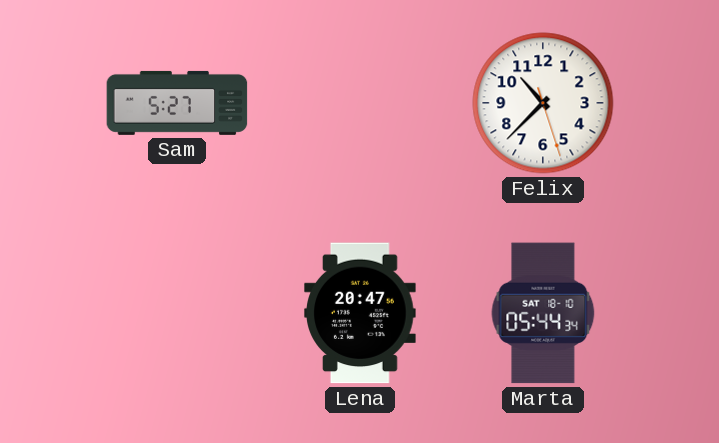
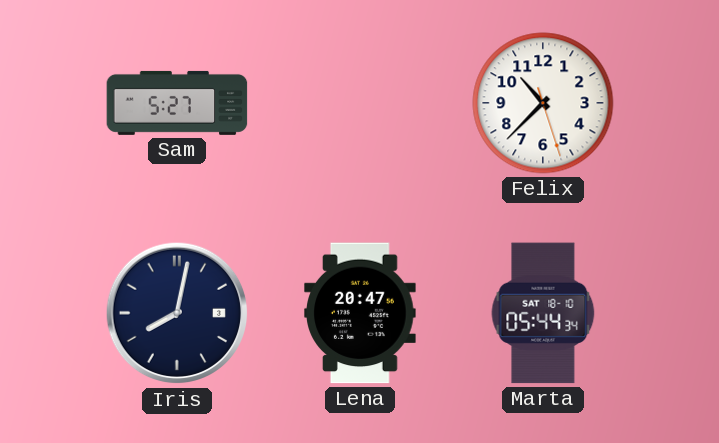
Iris: none -> 8:02
